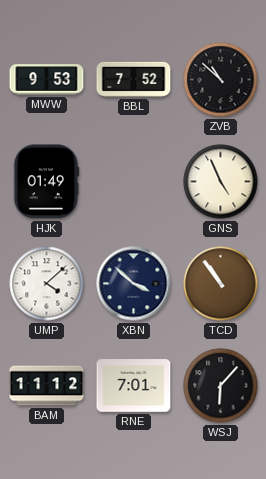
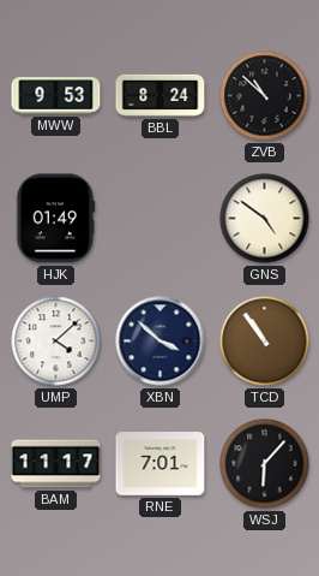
BBL: 7:52 -> 8:24
GNS: 4:56 -> 4:51
BAM: 11:12 -> 11:17
